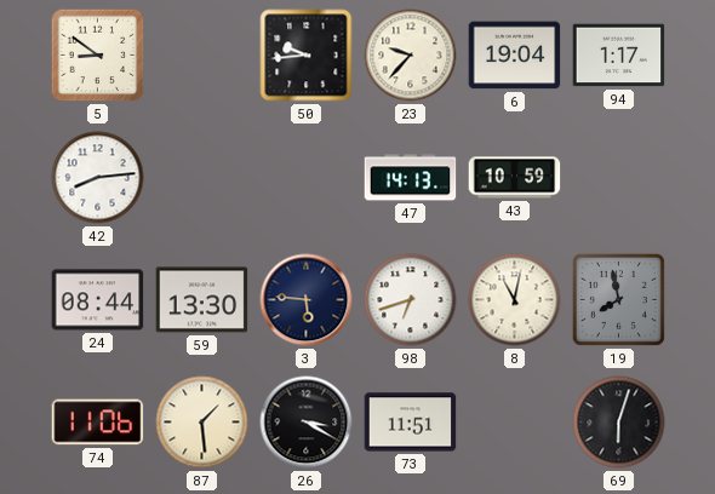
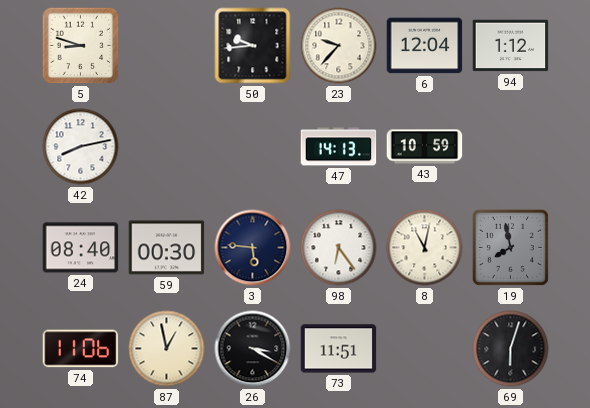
5: 8:51 -> 8:48
6: 19:04 -> 12:04
94: 1:17 -> 1:12
42: 8:14 -> 8:13
24: 08:44 -> 08:40
59: 13:30 -> 00:30
98: 6:42 -> 6:24
87: 1:29 -> 12:58
